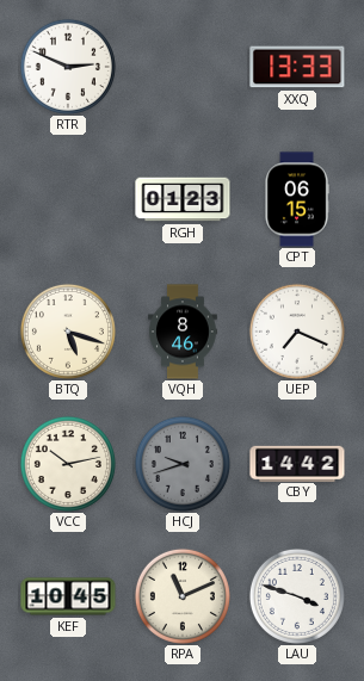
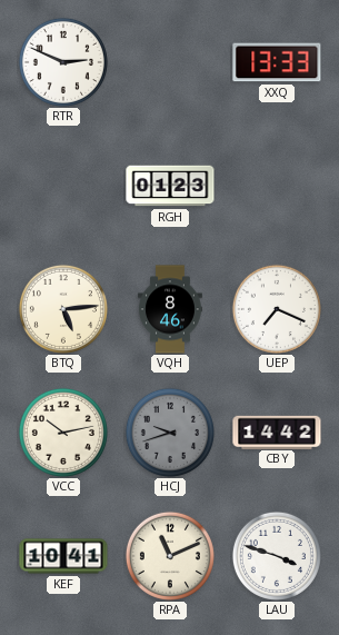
CPT: 06:15 -> none
BTQ: 5:18 -> 5:14
KEF: 10:45 -> 10:41
